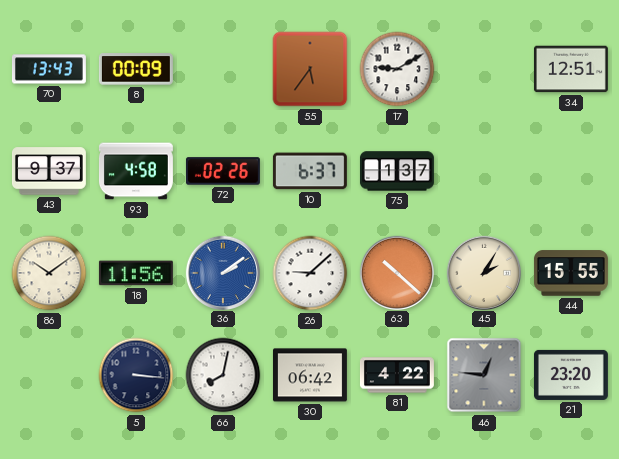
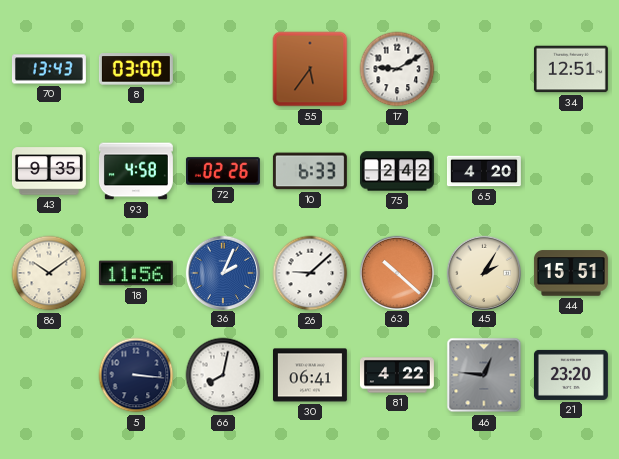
8: 00:09 -> 03:00
43: 9:37 -> 9:35
10: 6:37 -> 6:33
75: 1:37 -> 2:42
65: none -> 4:20
36: 2:09 -> 2:04
44: 15:55 -> 15:51
30: 06:42 -> 06:41
